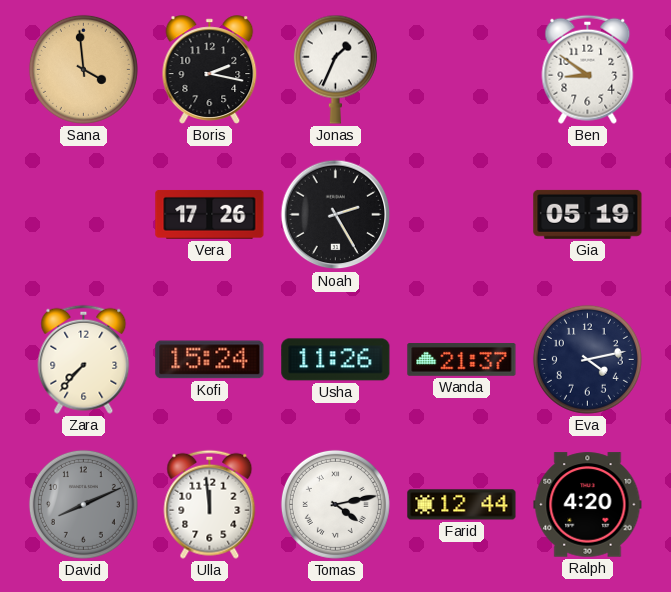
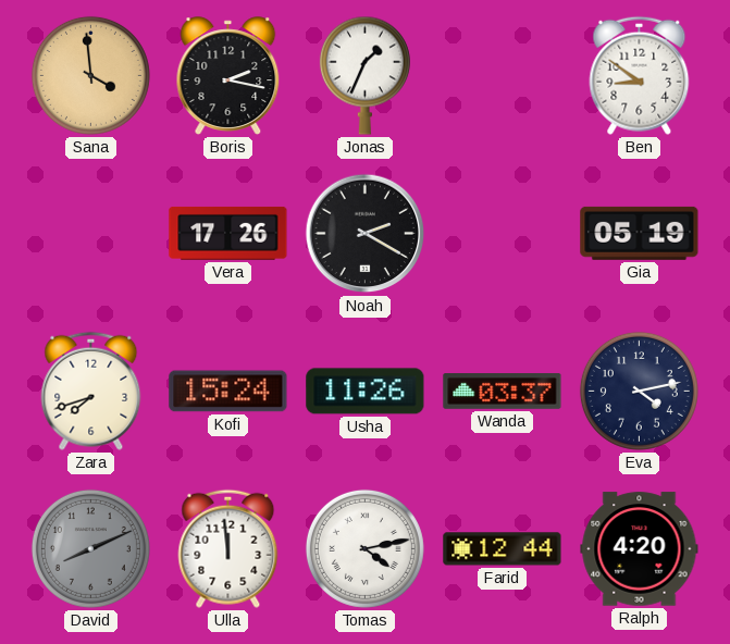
Noah: 2:25 -> 2:20
Zara: 7:37 -> 7:42
Wanda: 21:37 -> 03:37
